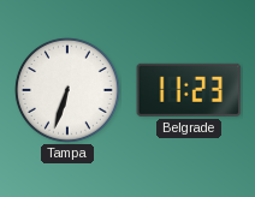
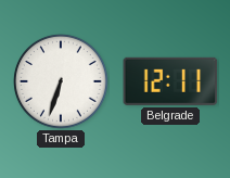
Belgrade: 11:23 -> 12:11
